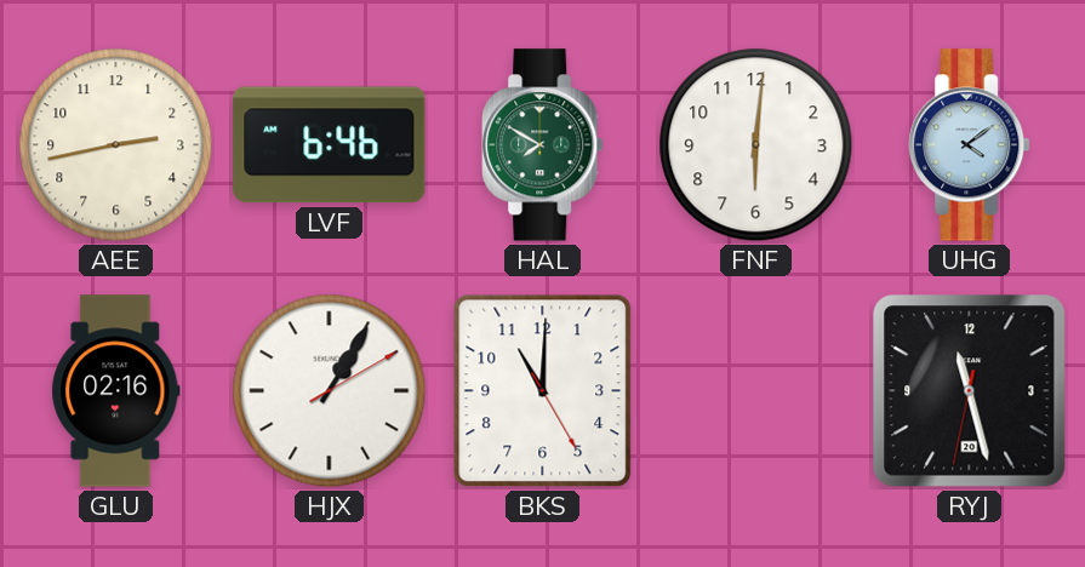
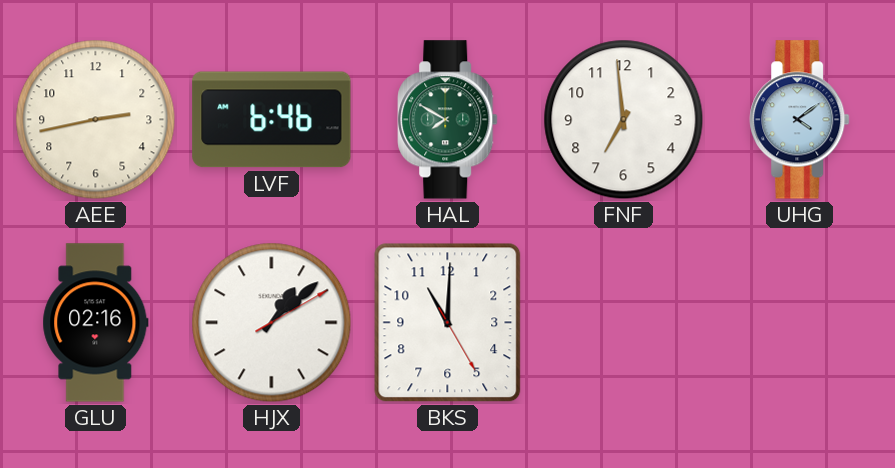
FNF: 6:01 -> 6:59
HJX: 1:05 -> 1:08
RYJ: 11:27 -> none
